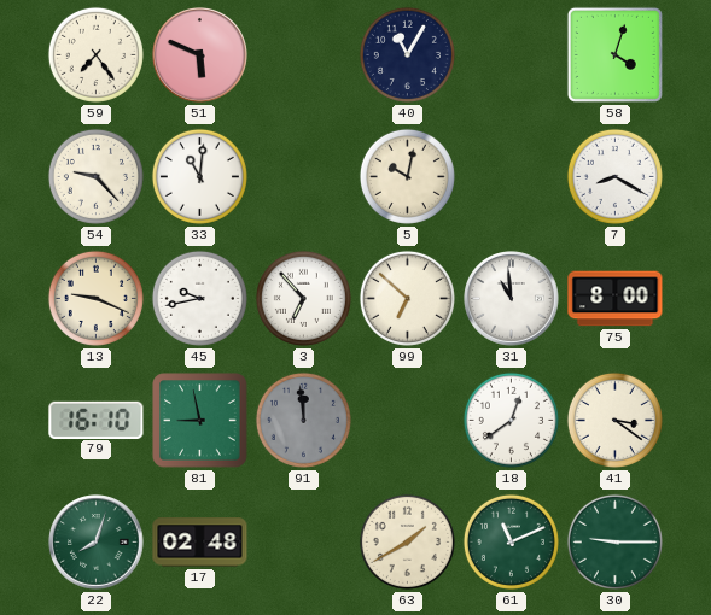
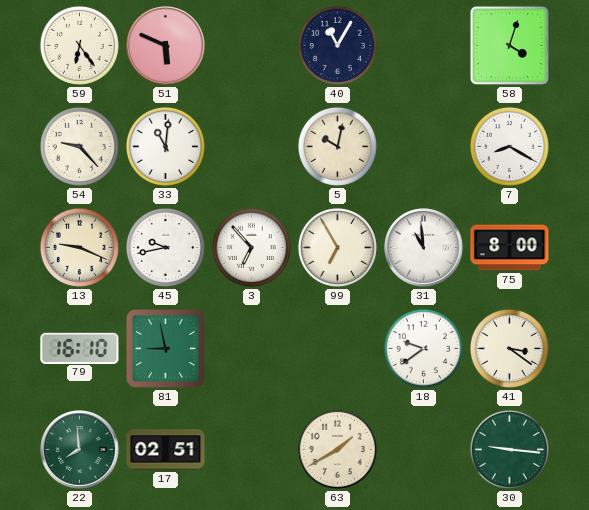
59: 7:24 -> 6:24
99: 6:52 -> 6:55
91: 11:59 -> none
18: 12:39 -> 9:39
22: 8:03 -> 7:59
17: 02:48 -> 02:51
61: 11:11 -> none
30: 9:15 -> 9:16
